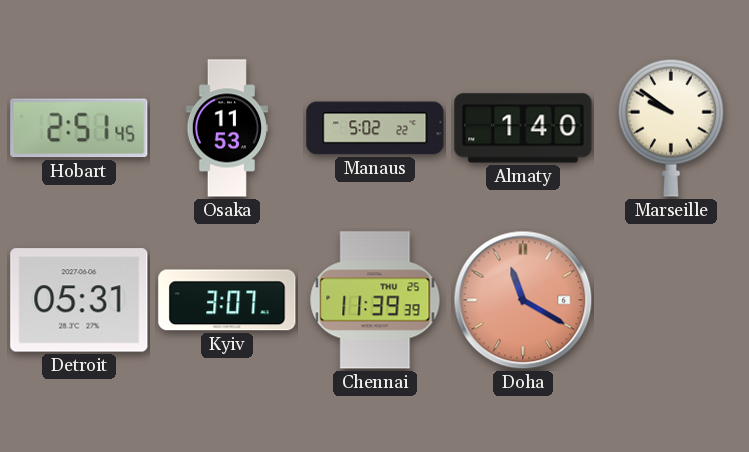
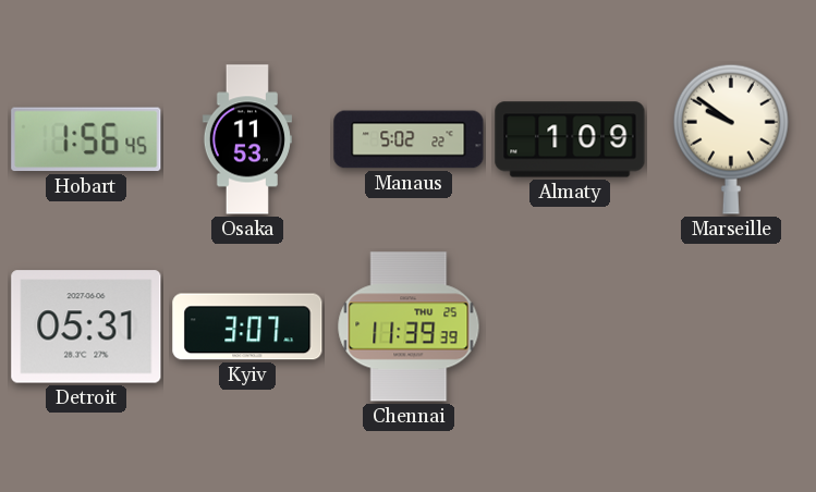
Hobart: 2:51 -> 1:56
Almaty: 1:40 -> 1:09
Doha: 11:20 -> none
